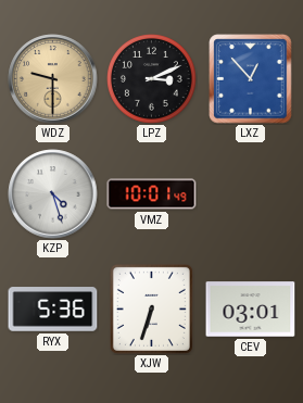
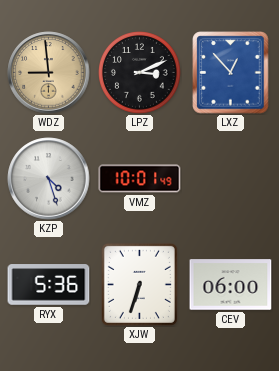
WDZ: 9:30 -> 8:59
CEV: 03:01 -> 06:00
